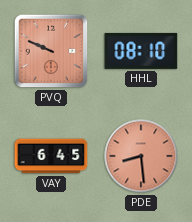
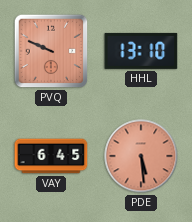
HHL: 08:10 -> 13:10
PDE: 8:29 -> 5:29
